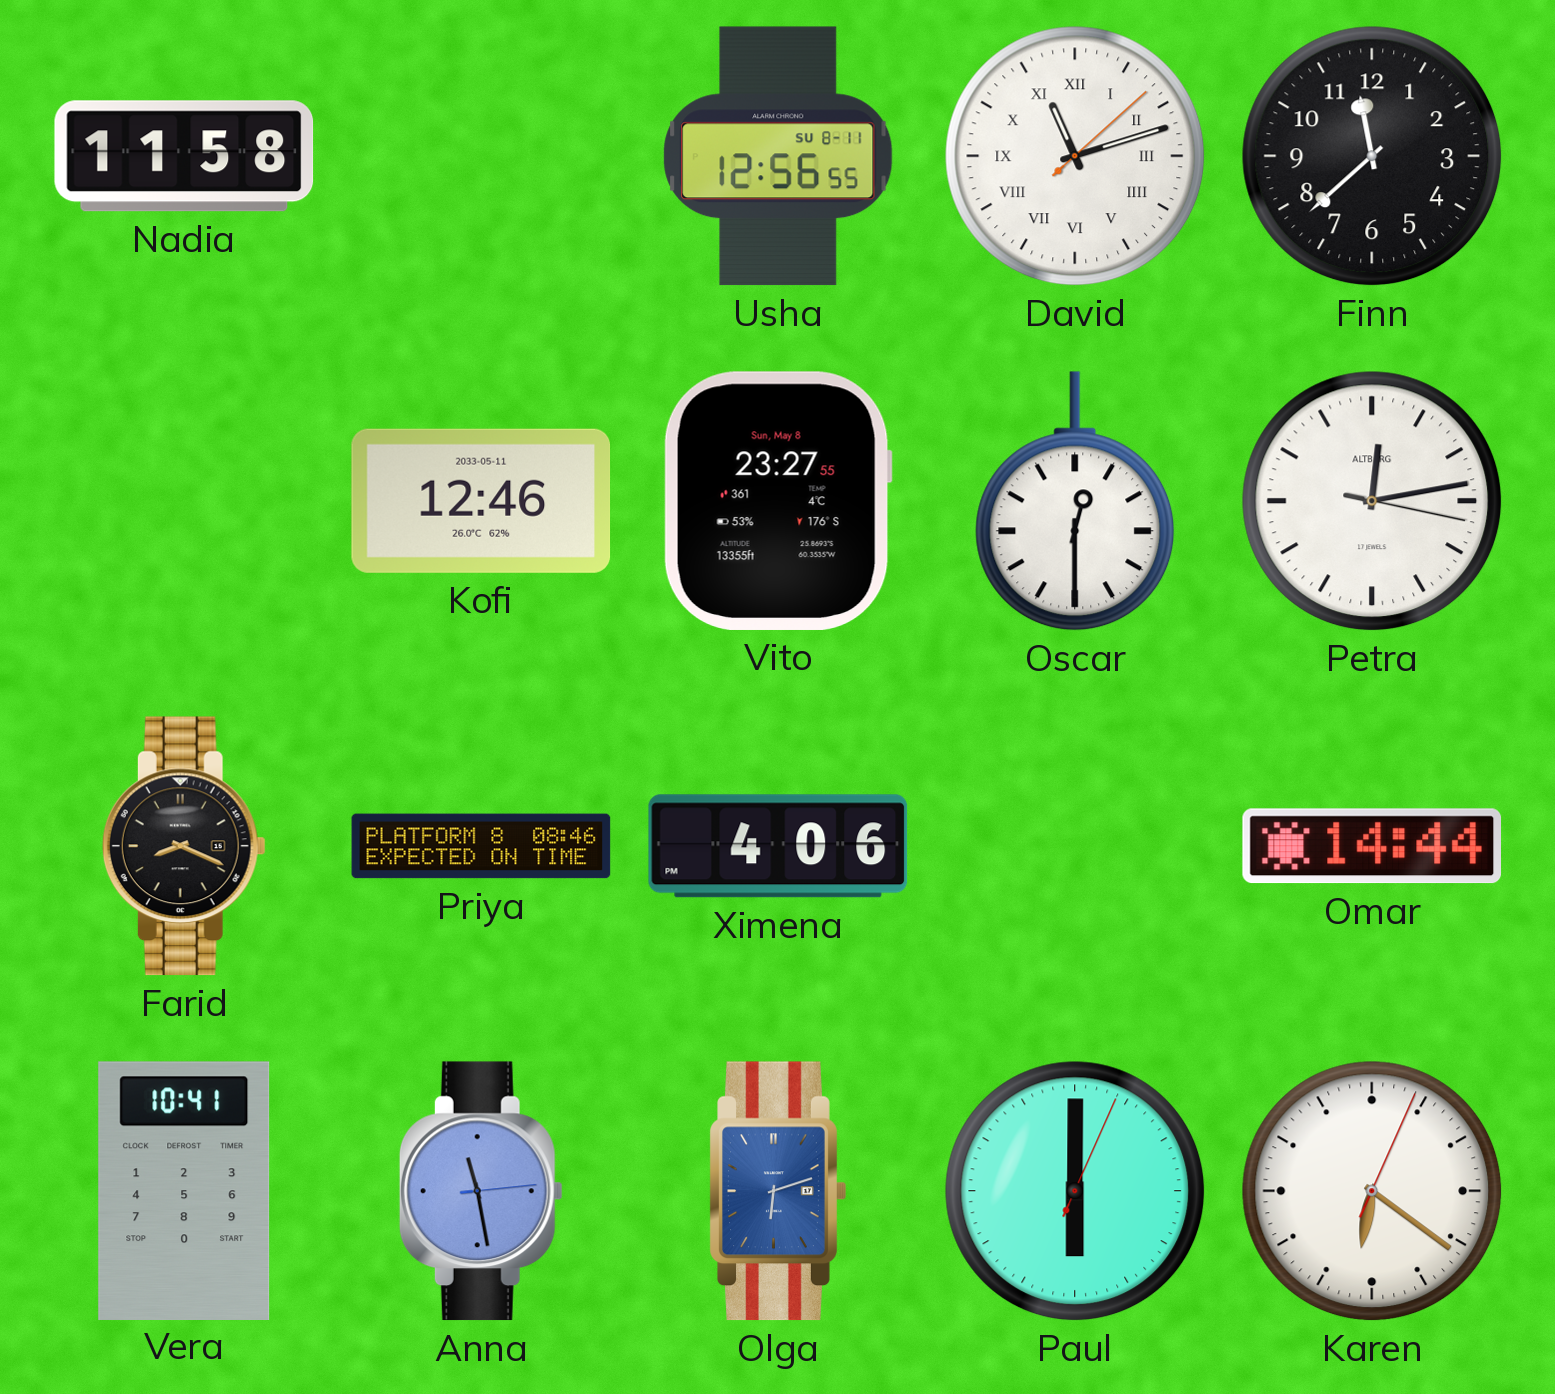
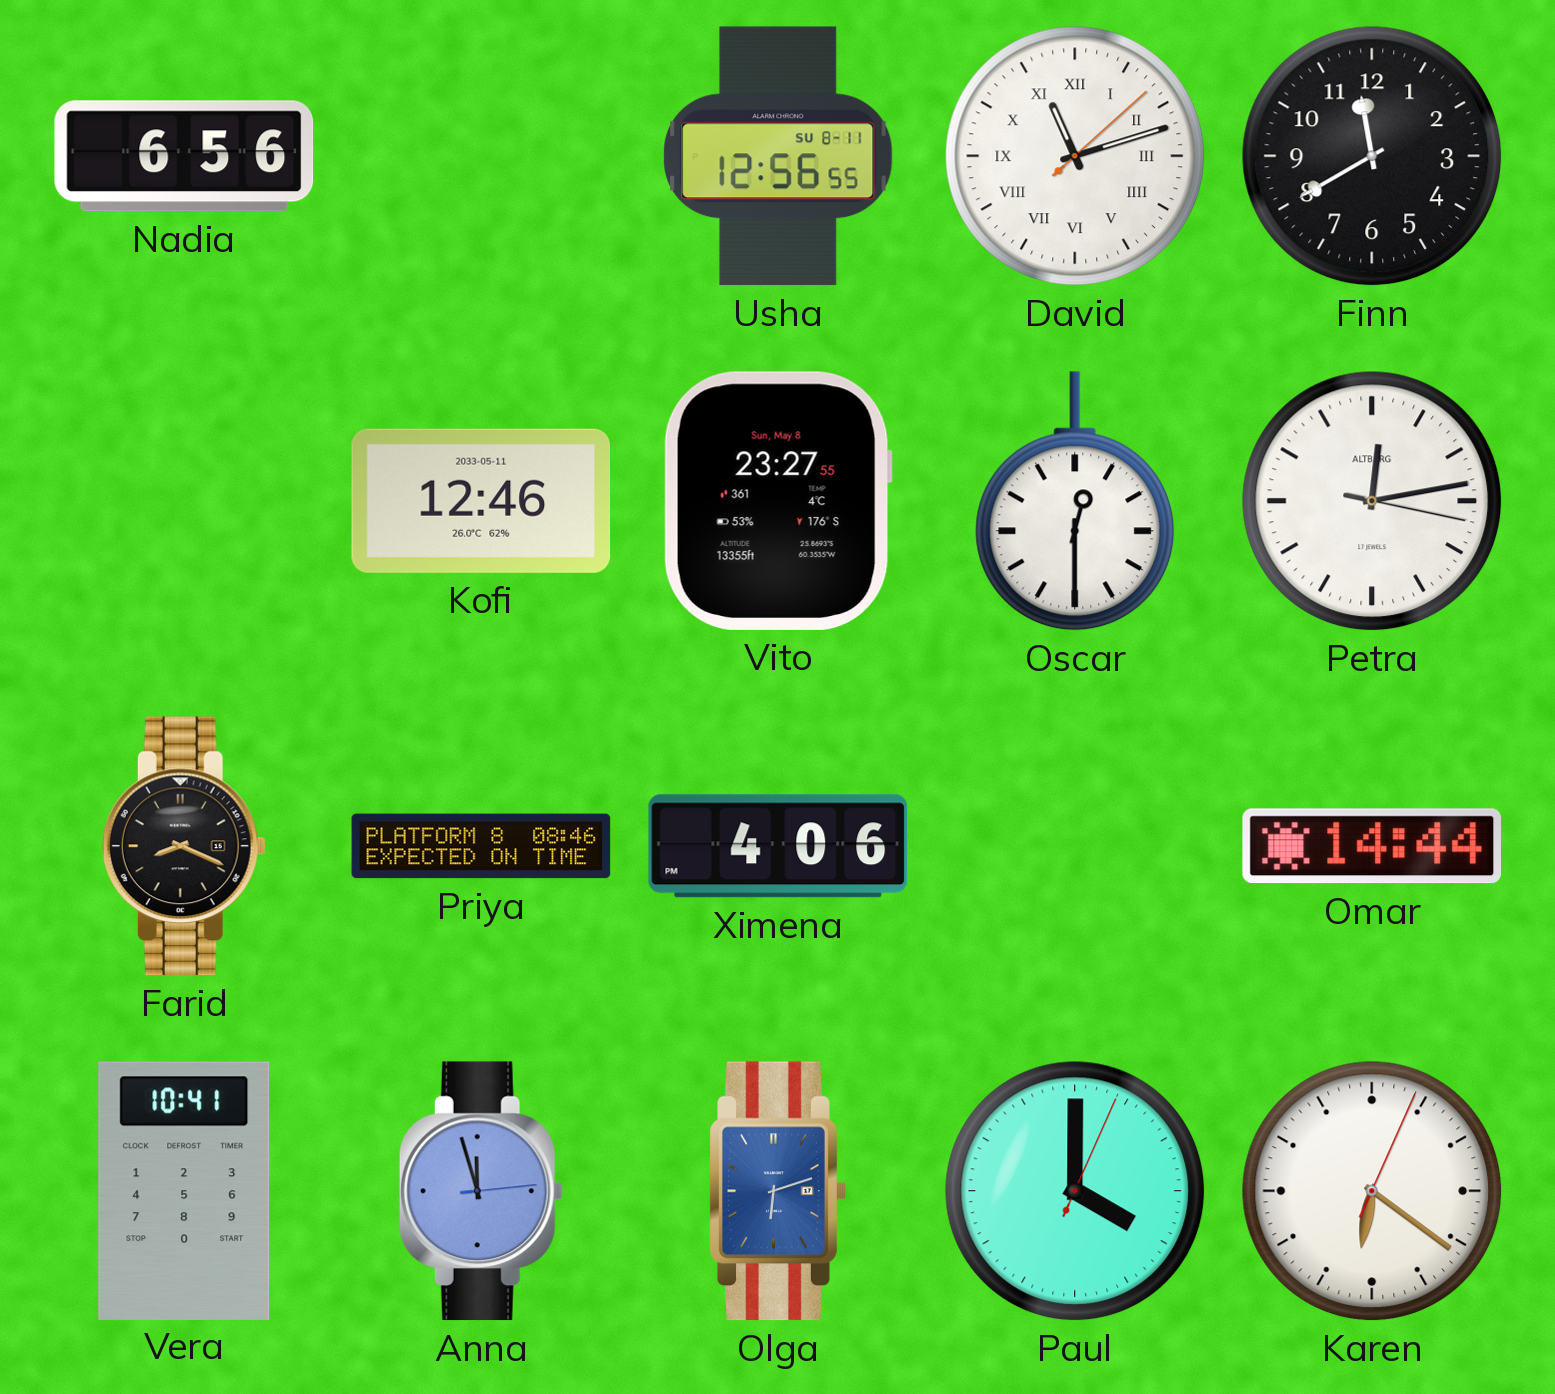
Nadia: 11:58 -> 6:56
Finn: 11:38 -> 11:40
Anna: 11:28 -> 11:57
Paul: 6:00 -> 4:00
